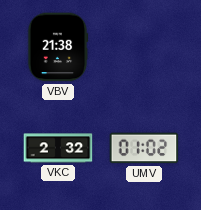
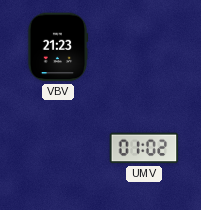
VBV: 21:38 -> 21:23
VKC: 2:32 -> none
